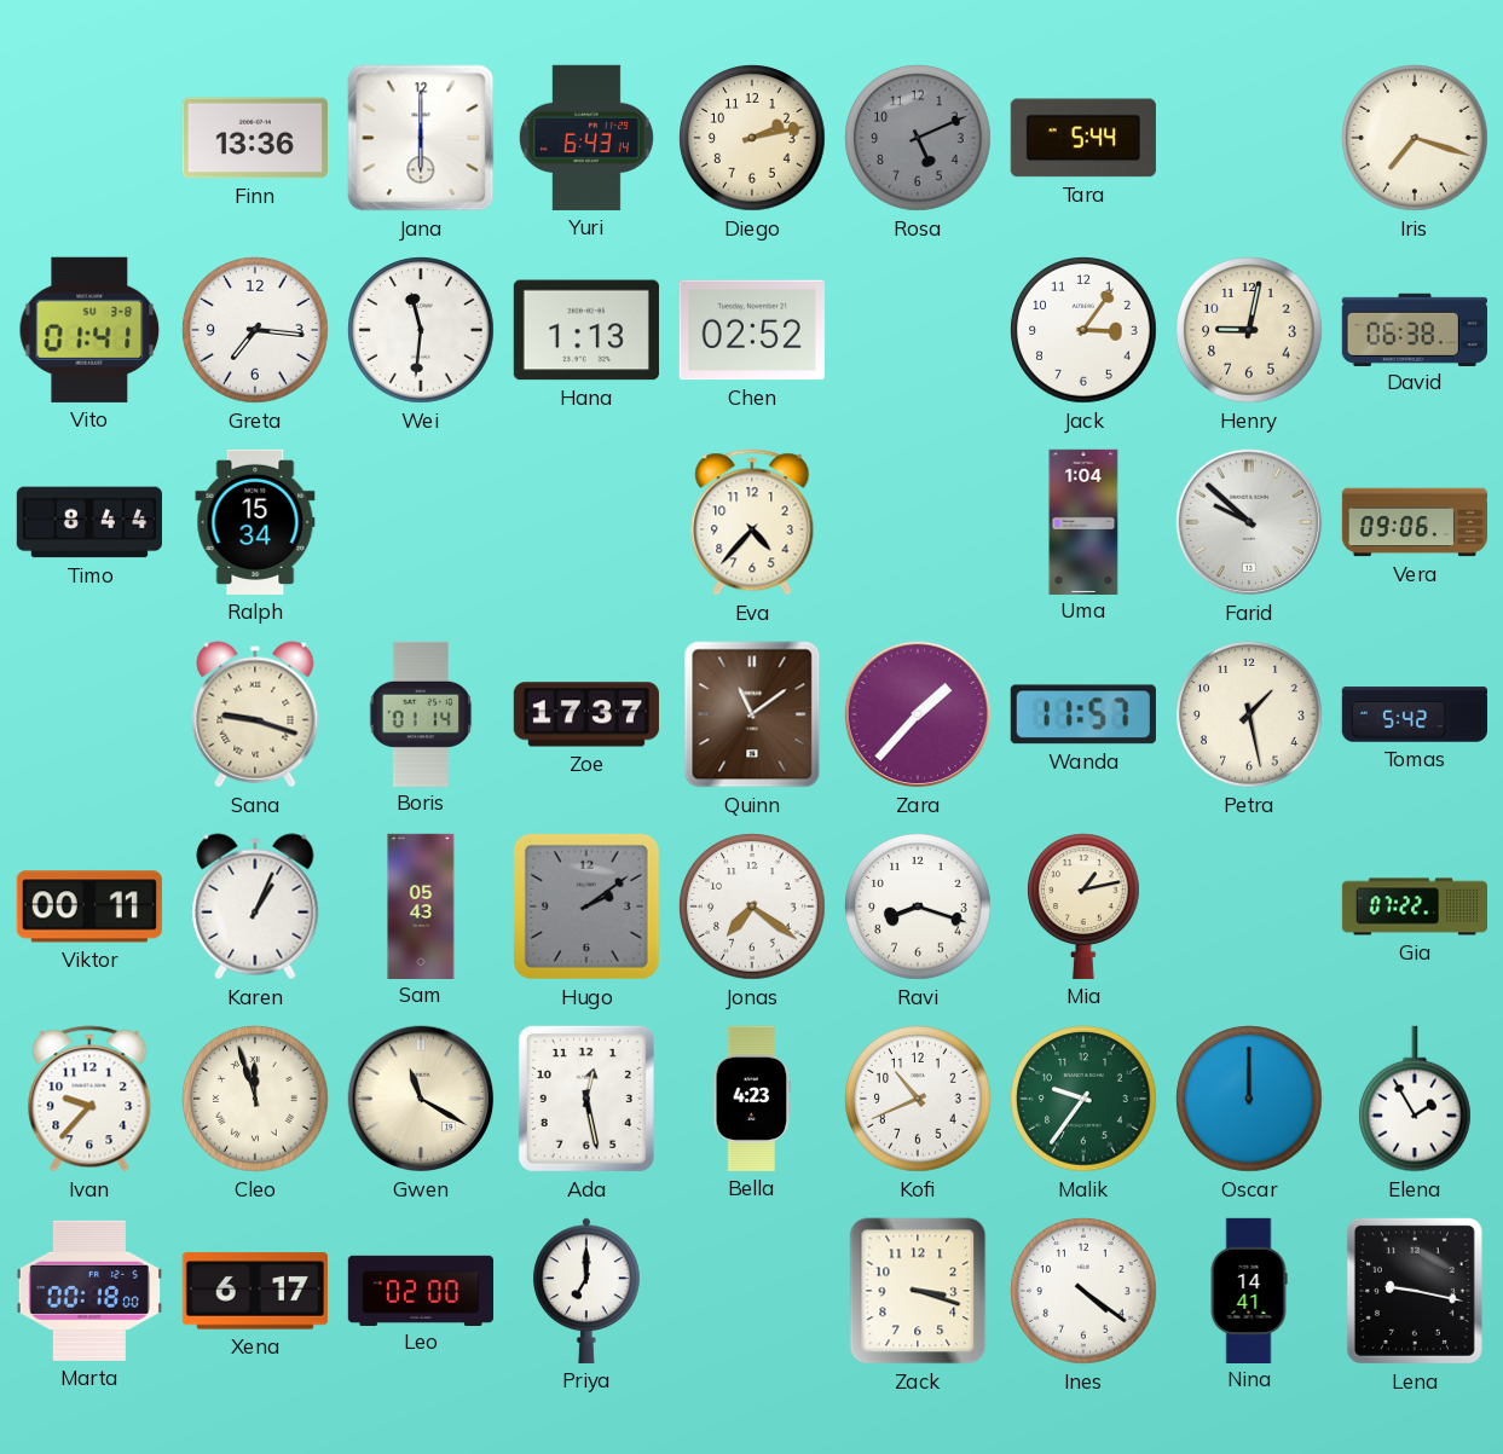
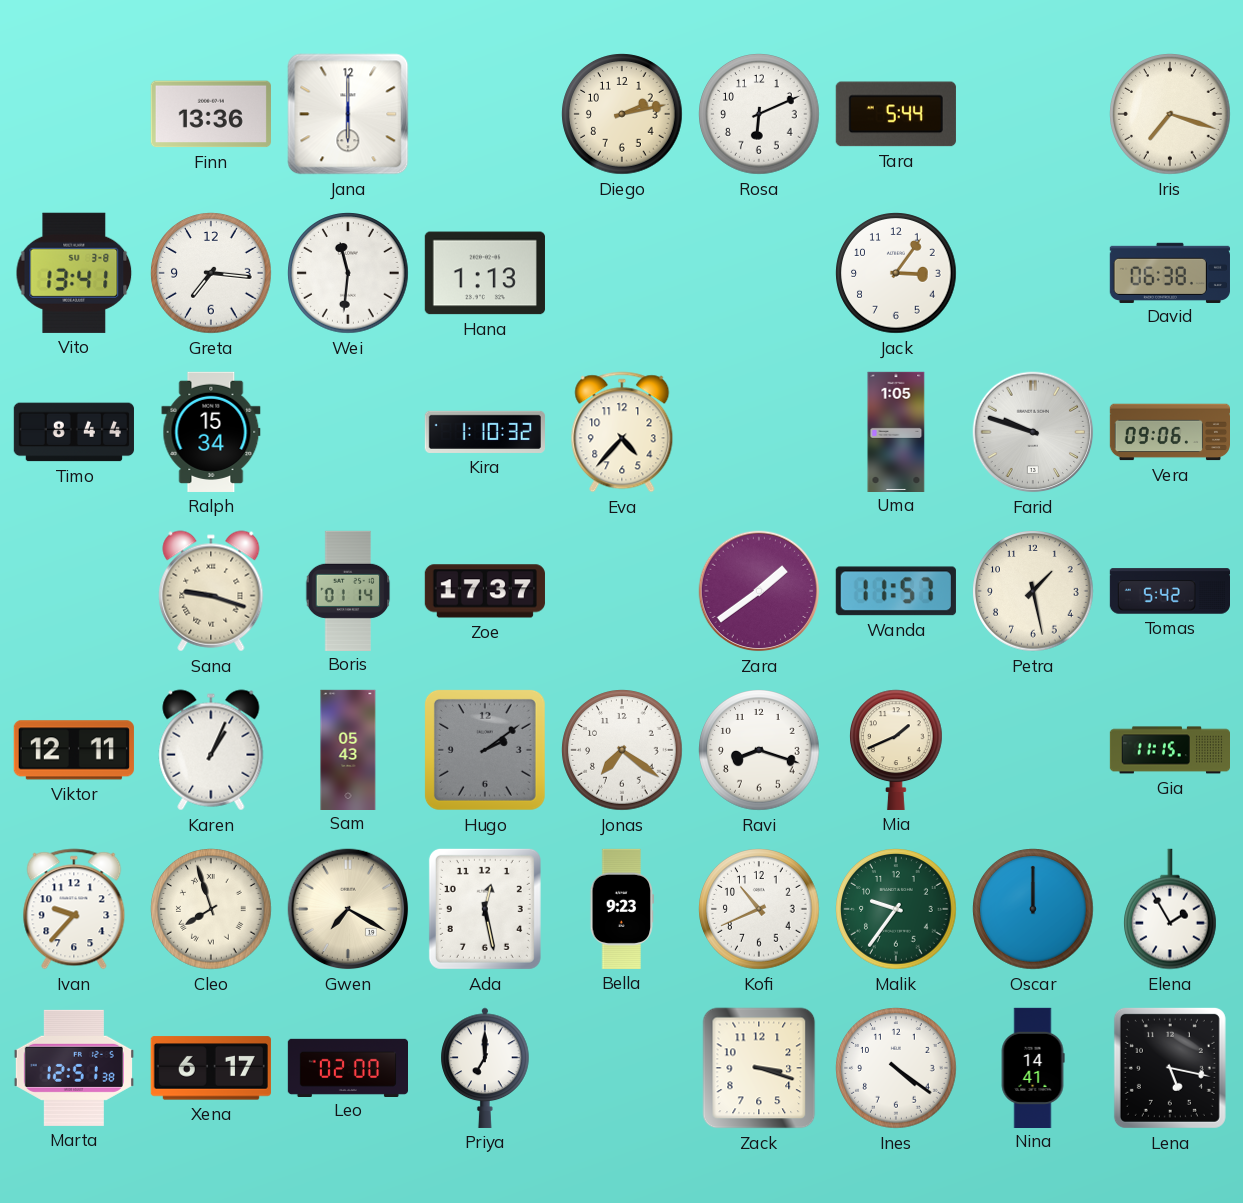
Yuri: 6:43 -> none
Rosa: 5:11 -> 6:11
Rosa dial: grey -> white
Vito: 01:41 -> 13:41
Chen: 02:52 -> none
Henry: 9:02 -> none
Kira: none -> 1:10
Uma: 1:04 -> 1:05
Farid: 9:52 -> 9:48
Quinn: 11:09 -> none
Zara: 1:37 -> 1:39
Viktor: 00:11 -> 12:11
Mia: 1:13 -> 1:41
Gia: 07:22 -> 11:15
Cleo: 11:57 -> 7:57
Gwen: 11:20 -> 7:20
Bella: 4:23 -> 9:23
Marta: 00:18 -> 12:51
Lena: 9:17 -> 5:17
